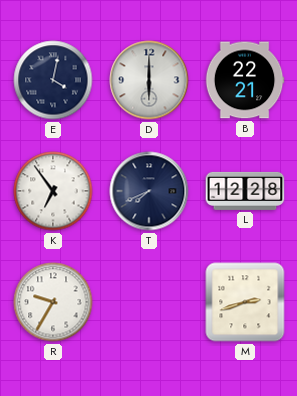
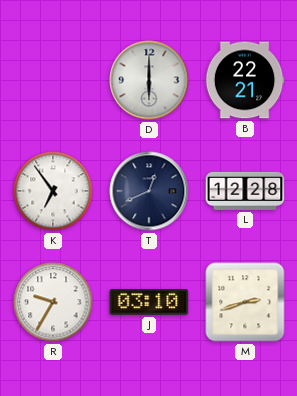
E: 4:02 -> none
T: 7:41 -> 12:41
J: none -> 03:10
